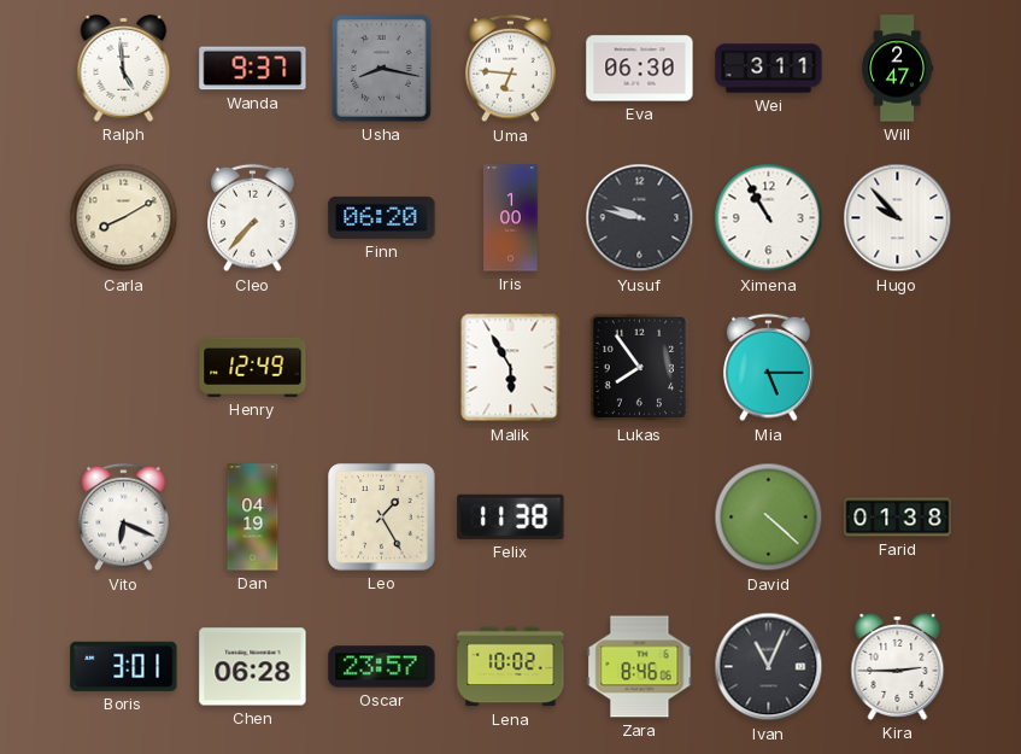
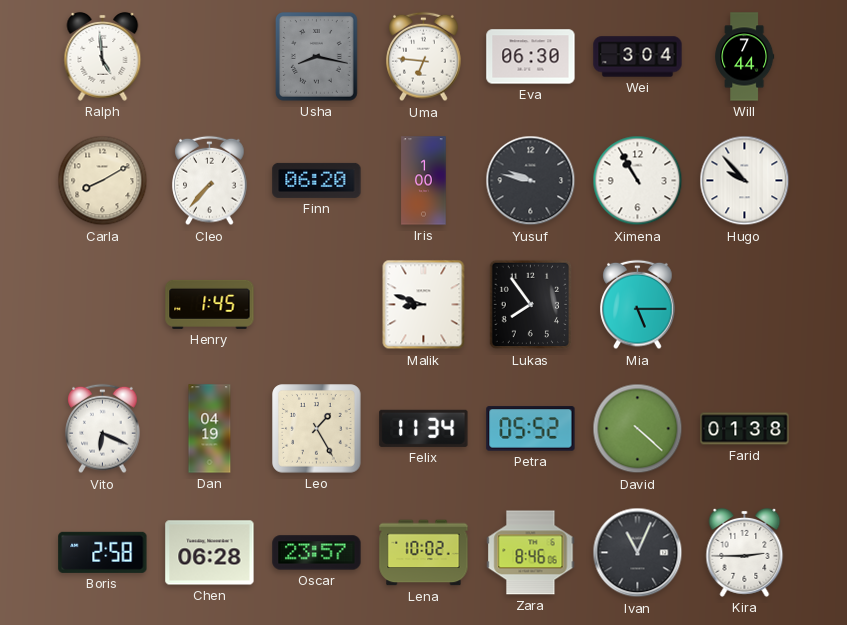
Wanda: 9:37 -> none
Wei: 3:11 -> 3:04
Will: 2:47 -> 7:44
Henry: 12:49 -> 1:45
Malik: 5:55 -> 8:48
Felix: 11:38 -> 11:34
Petra: none -> 05:52
Boris: 3:01 -> 2:58
